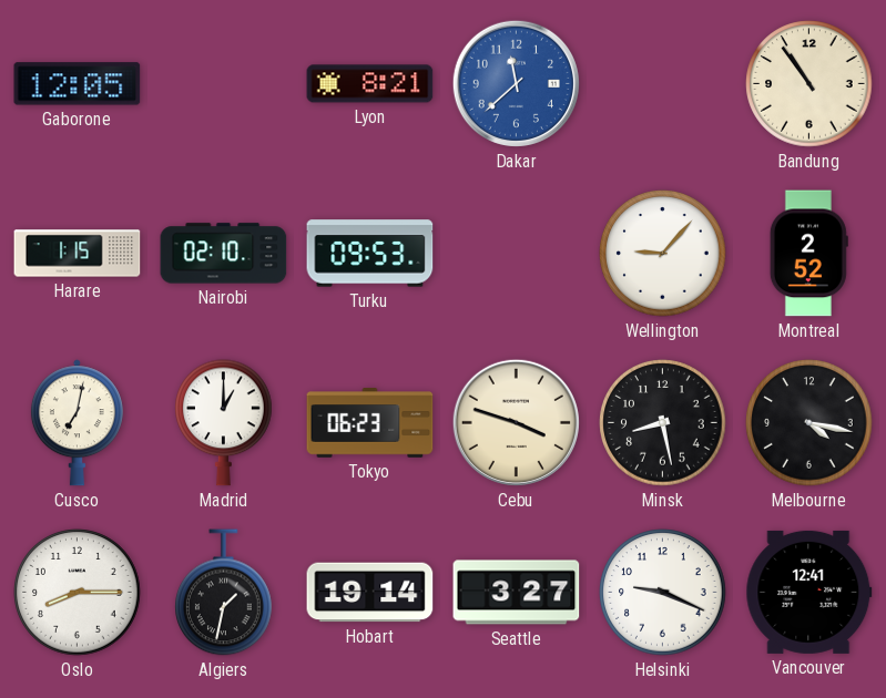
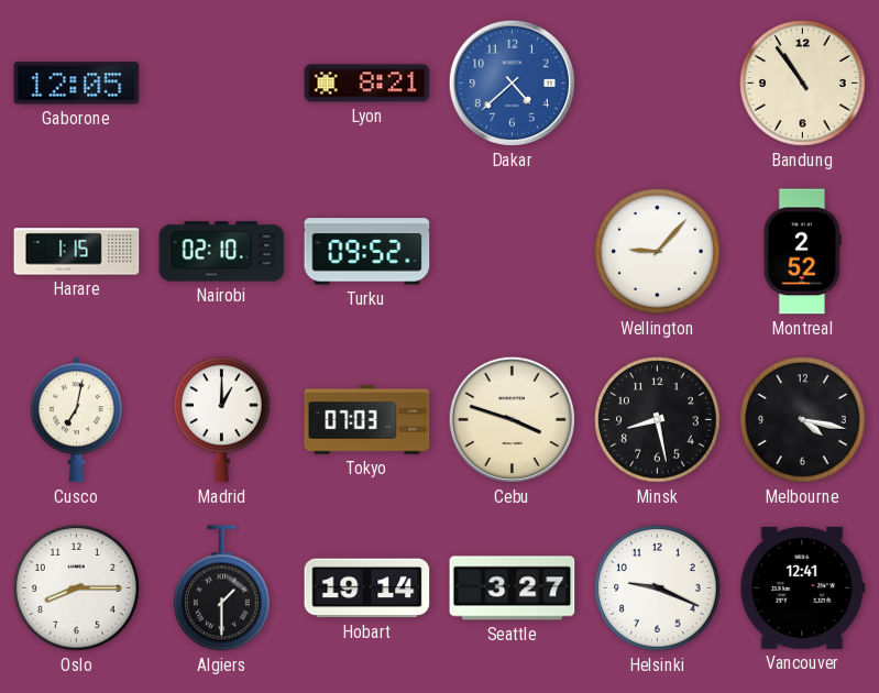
Dakar: 11:38 -> 4:38
Turku: 09:53 -> 09:52
Tokyo: 06:23 -> 07:03
Algiers: 1:32 -> 1:30
